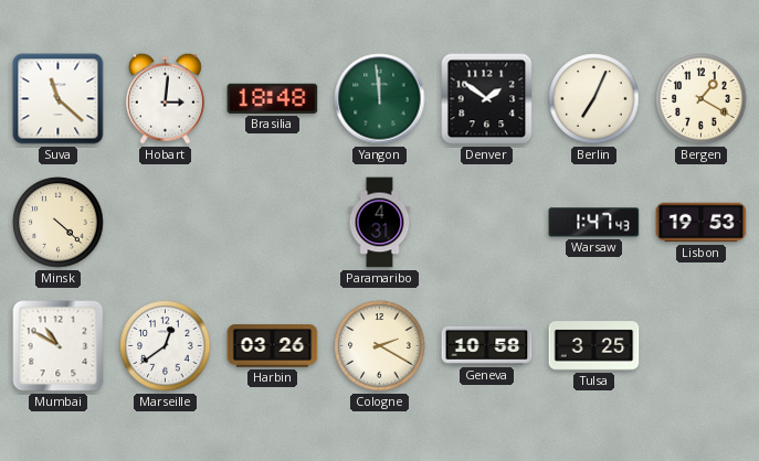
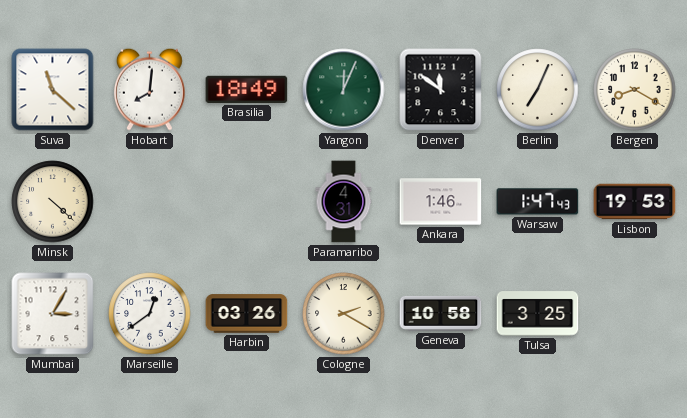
Hobart: 3:01 -> 8:01
Brasilia: 18:48 -> 18:49
Yangon: 11:59 -> 12:04
Denver: 1:51 -> 11:51
Bergen: 1:20 -> 8:20
Ankara: none -> 1:46
Mumbai: 10:50 -> 3:05
